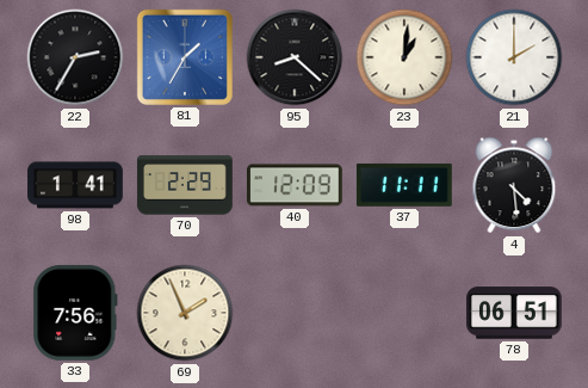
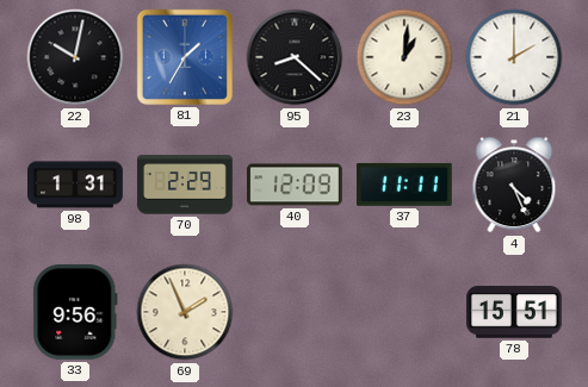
22: 2:35 -> 10:02
98: 1:41 -> 1:31
4: 4:29 -> 4:26
33: 7:56 -> 9:56
78: 06:51 -> 15:51
